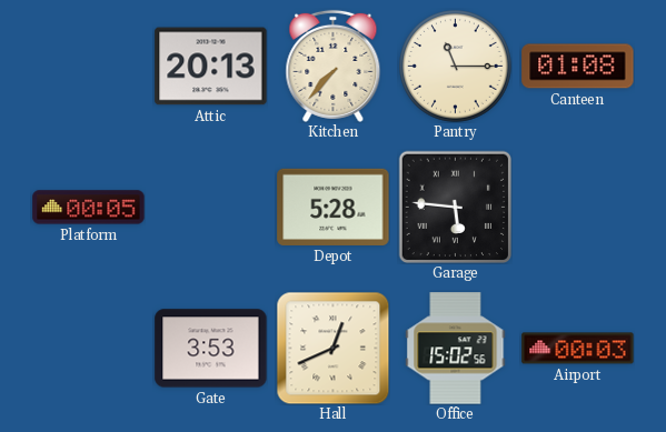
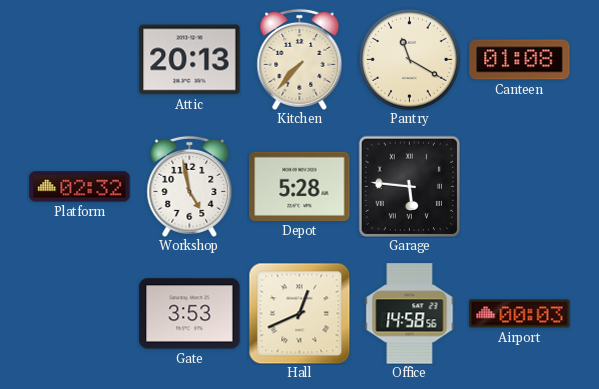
Pantry: 11:15 -> 11:20
Platform: 00:05 -> 02:32
Workshop: none -> 4:58
Office: 15:02 -> 14:58
